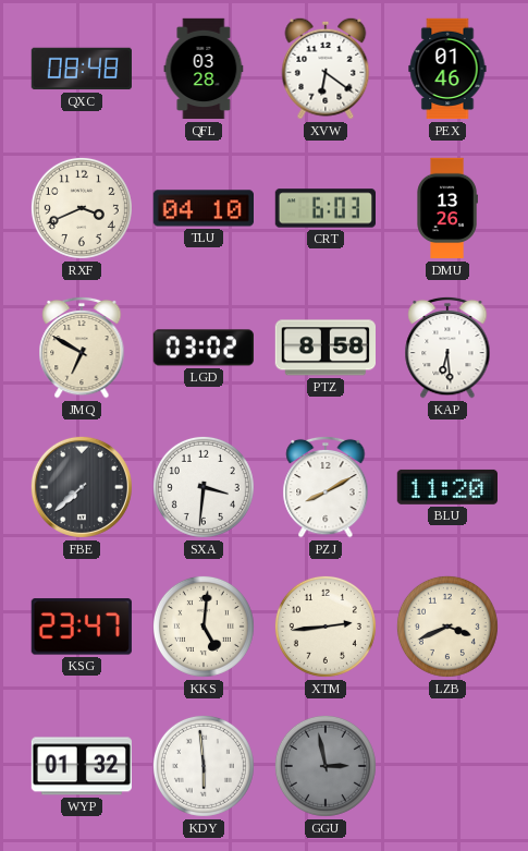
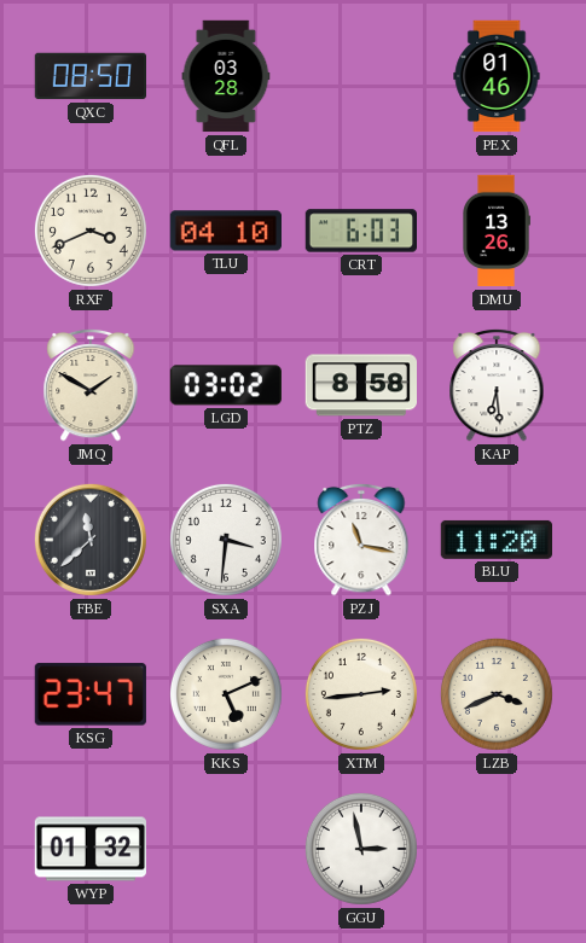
QXC: 08:48 -> 08:50
XVW: 6:21 -> none
JMQ: 6:50 -> 1:50
FBE: 7:38 -> 11:38
PZJ: 8:10 -> 11:17
KKS: 5:01 -> 5:11
KDY: 5:59 -> none
GGU dial: grey -> white
